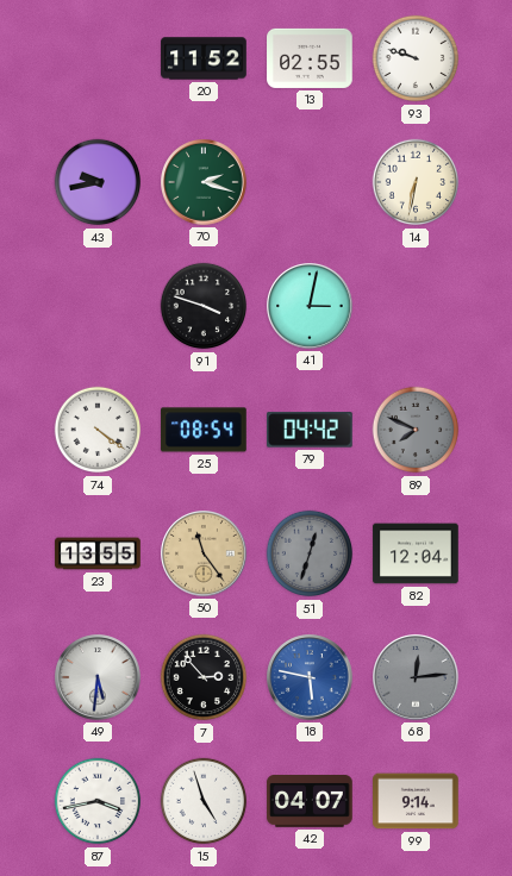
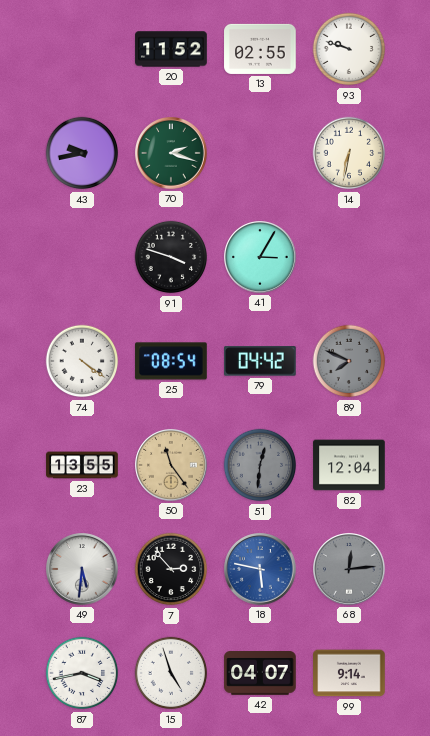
41: 3:02 -> 3:05
51: 12:33 -> 12:31
